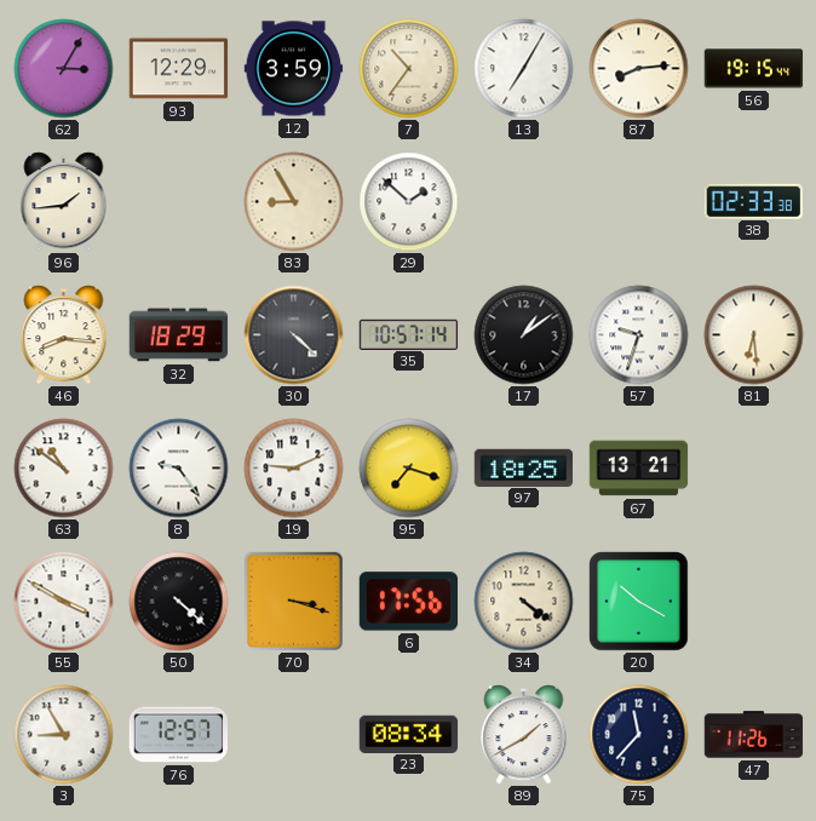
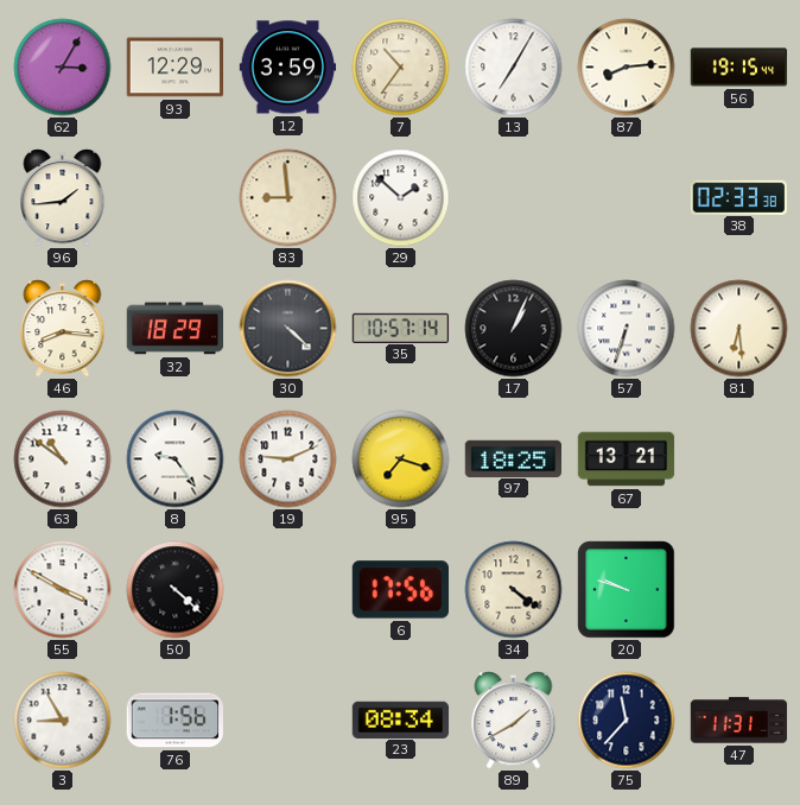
83: 8:55 -> 8:59
17: 1:09 -> 1:04
57: 9:33 -> 6:33
70: 3:18 -> none
20: 10:20 -> 9:48
76: 12:57 -> 1:56
47: 11:26 -> 11:31
